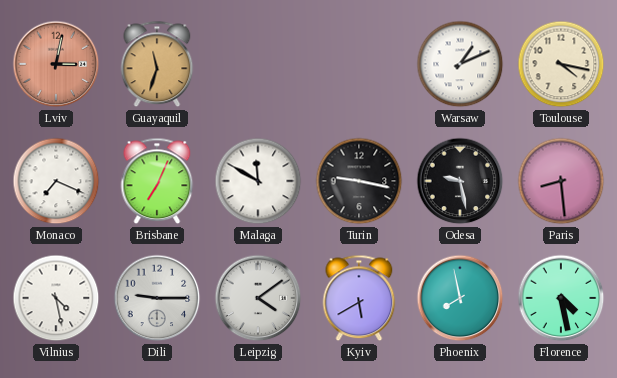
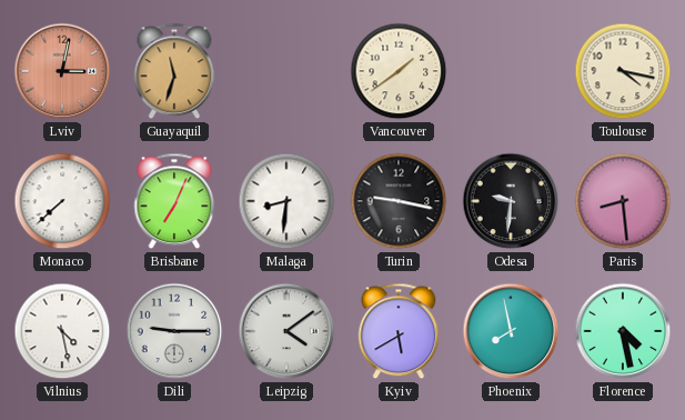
Vancouver: none -> 1:39
Warsaw: 1:11 -> none
Monaco: 7:19 -> 7:38
Malaga: 11:50 -> 8:31
Odesa: 9:28 -> 9:31
